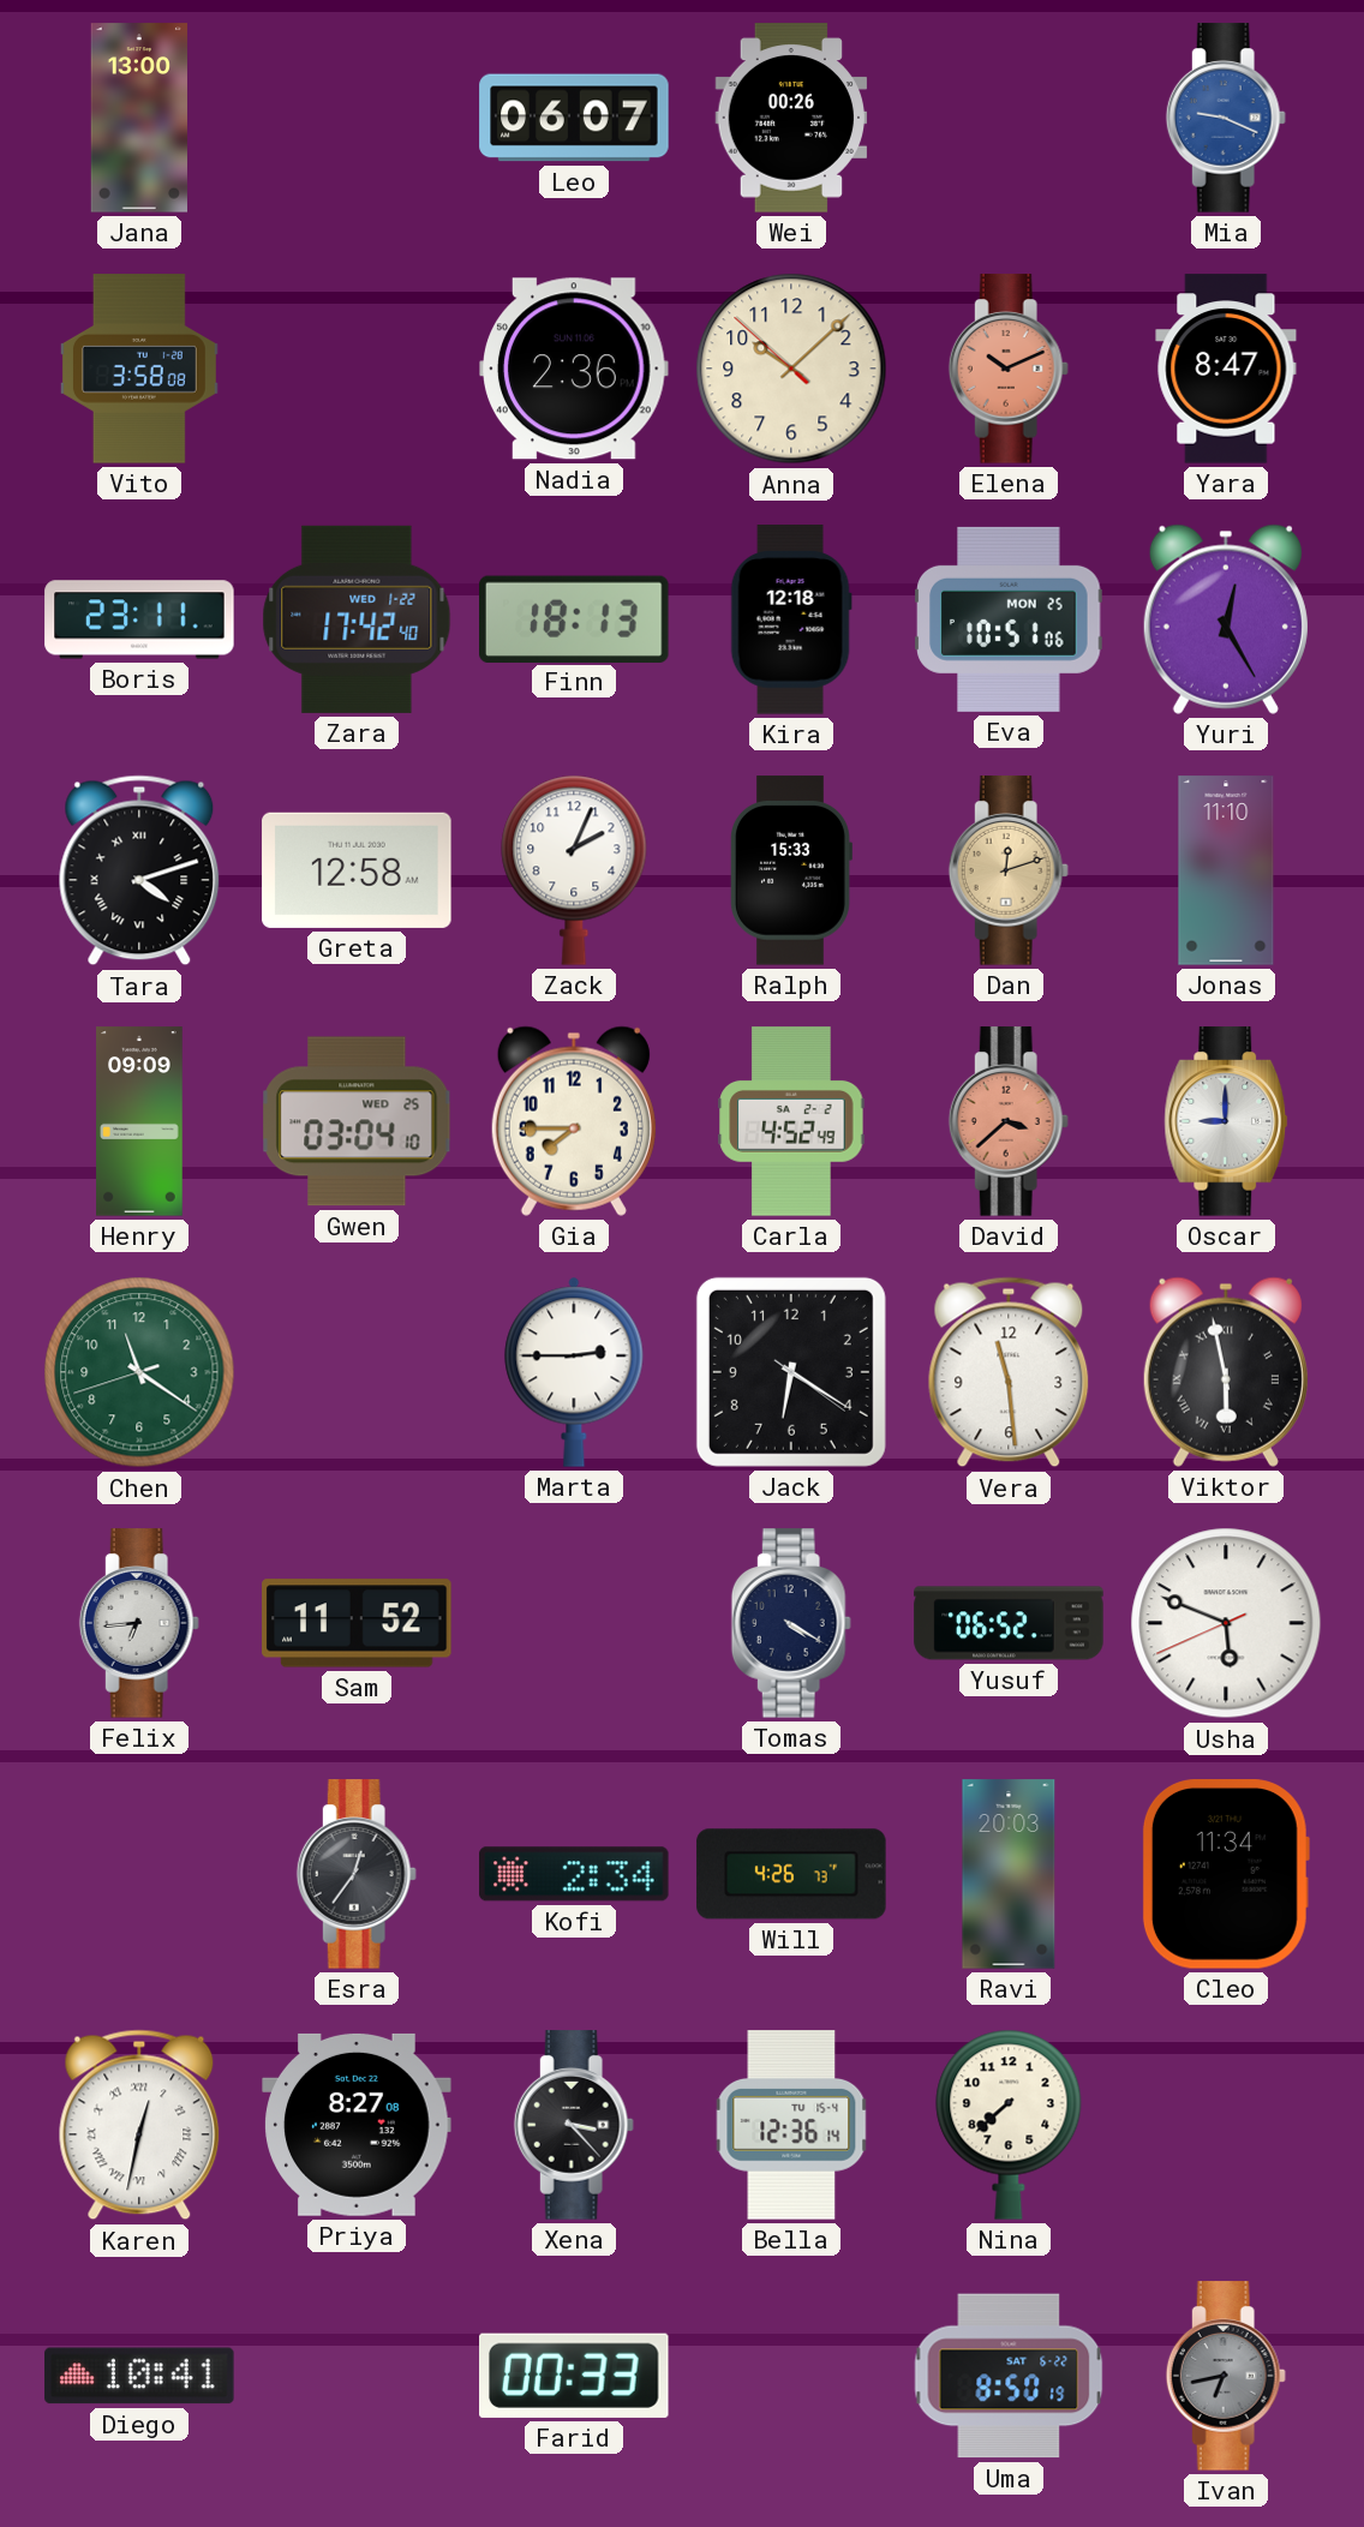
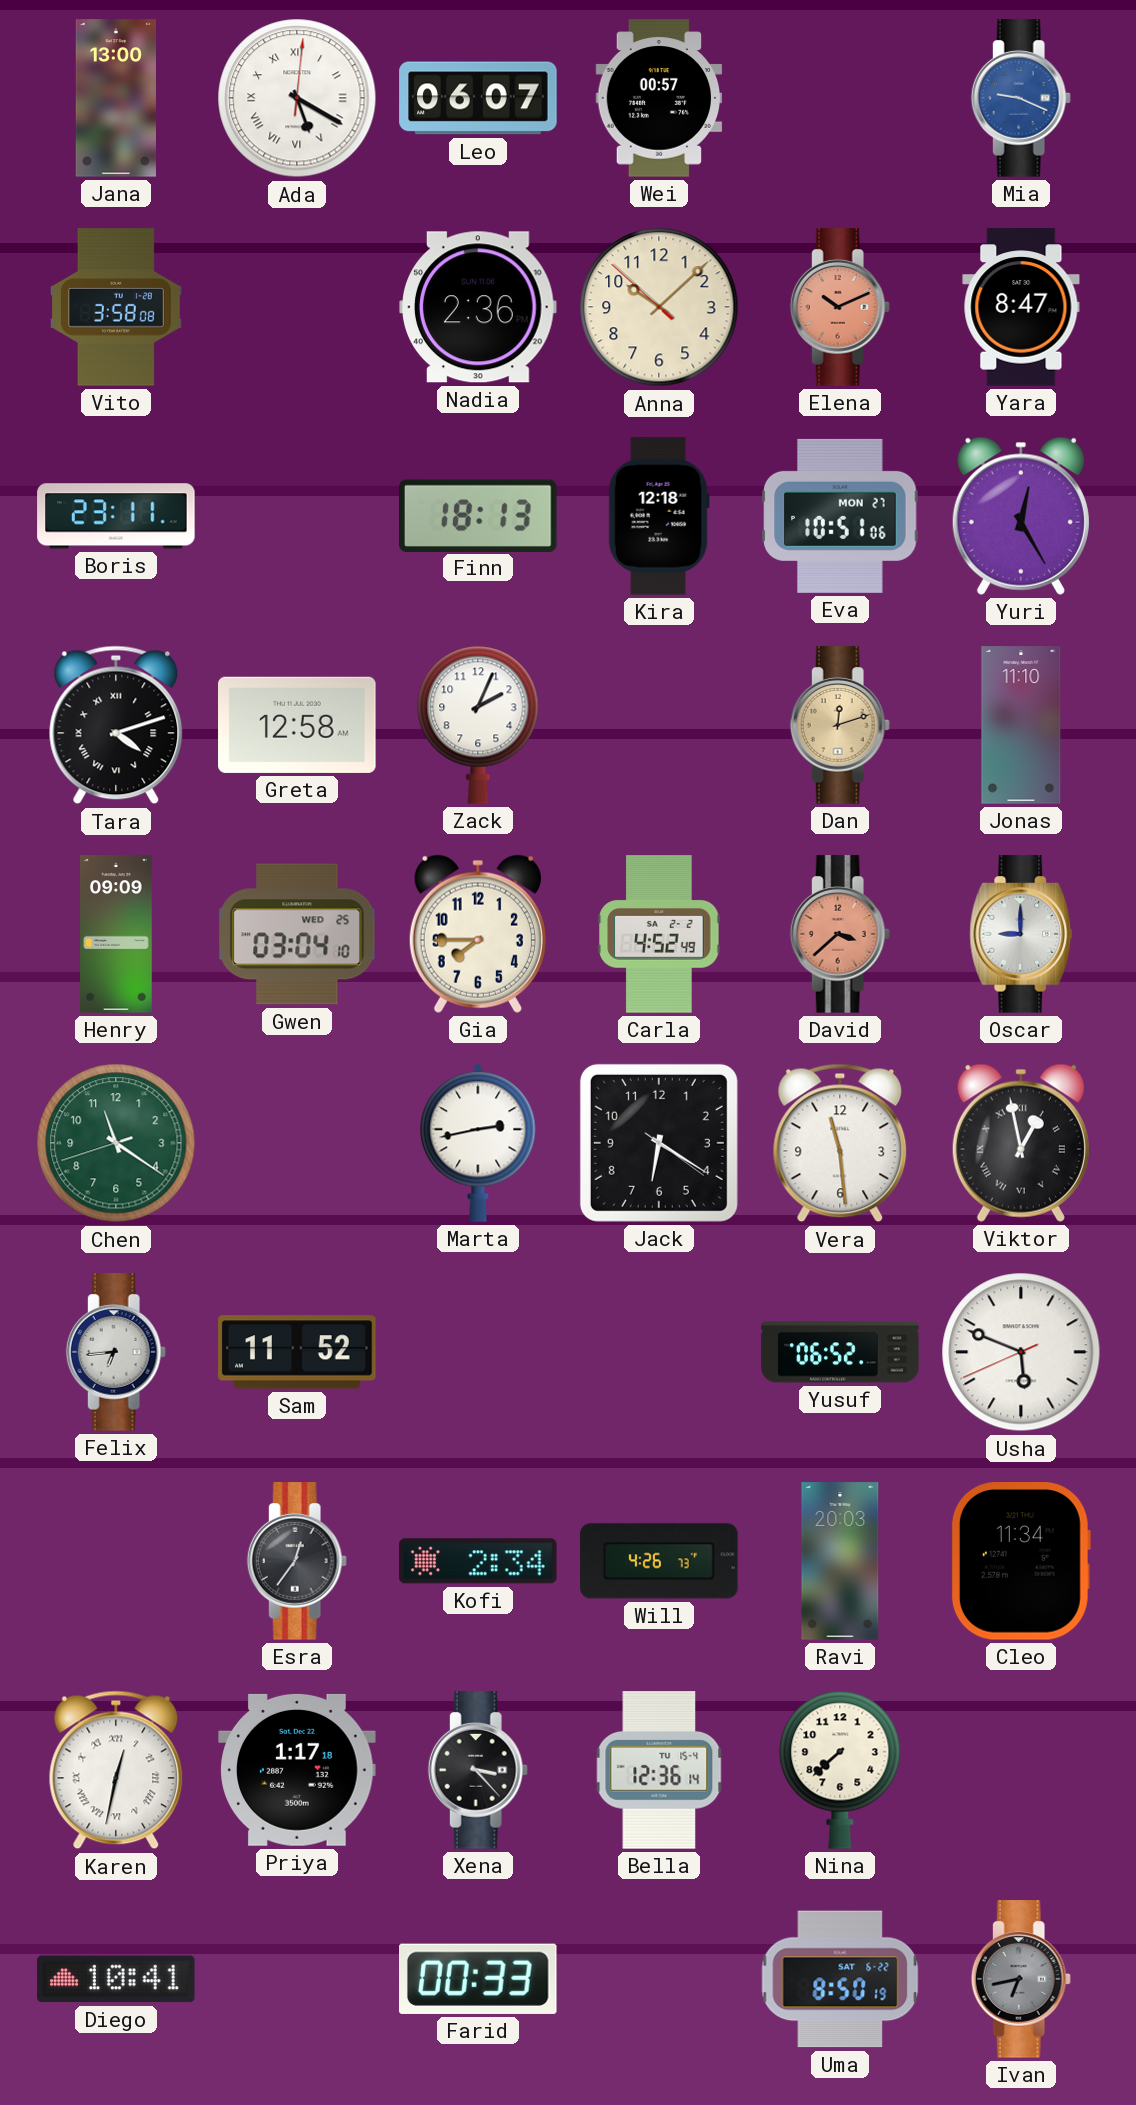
Ada: none -> 5:20
Wei: 00:26 -> 00:57
Zara: 17:42 -> none
Eva date: MON 25 -> MON 27
Ralph: 15:33 -> none
Marta: 2:45 -> 2:43
Viktor: 5:58 -> 12:58
Tomas: 4:20 -> none
Priya: 8:27 -> 1:17
